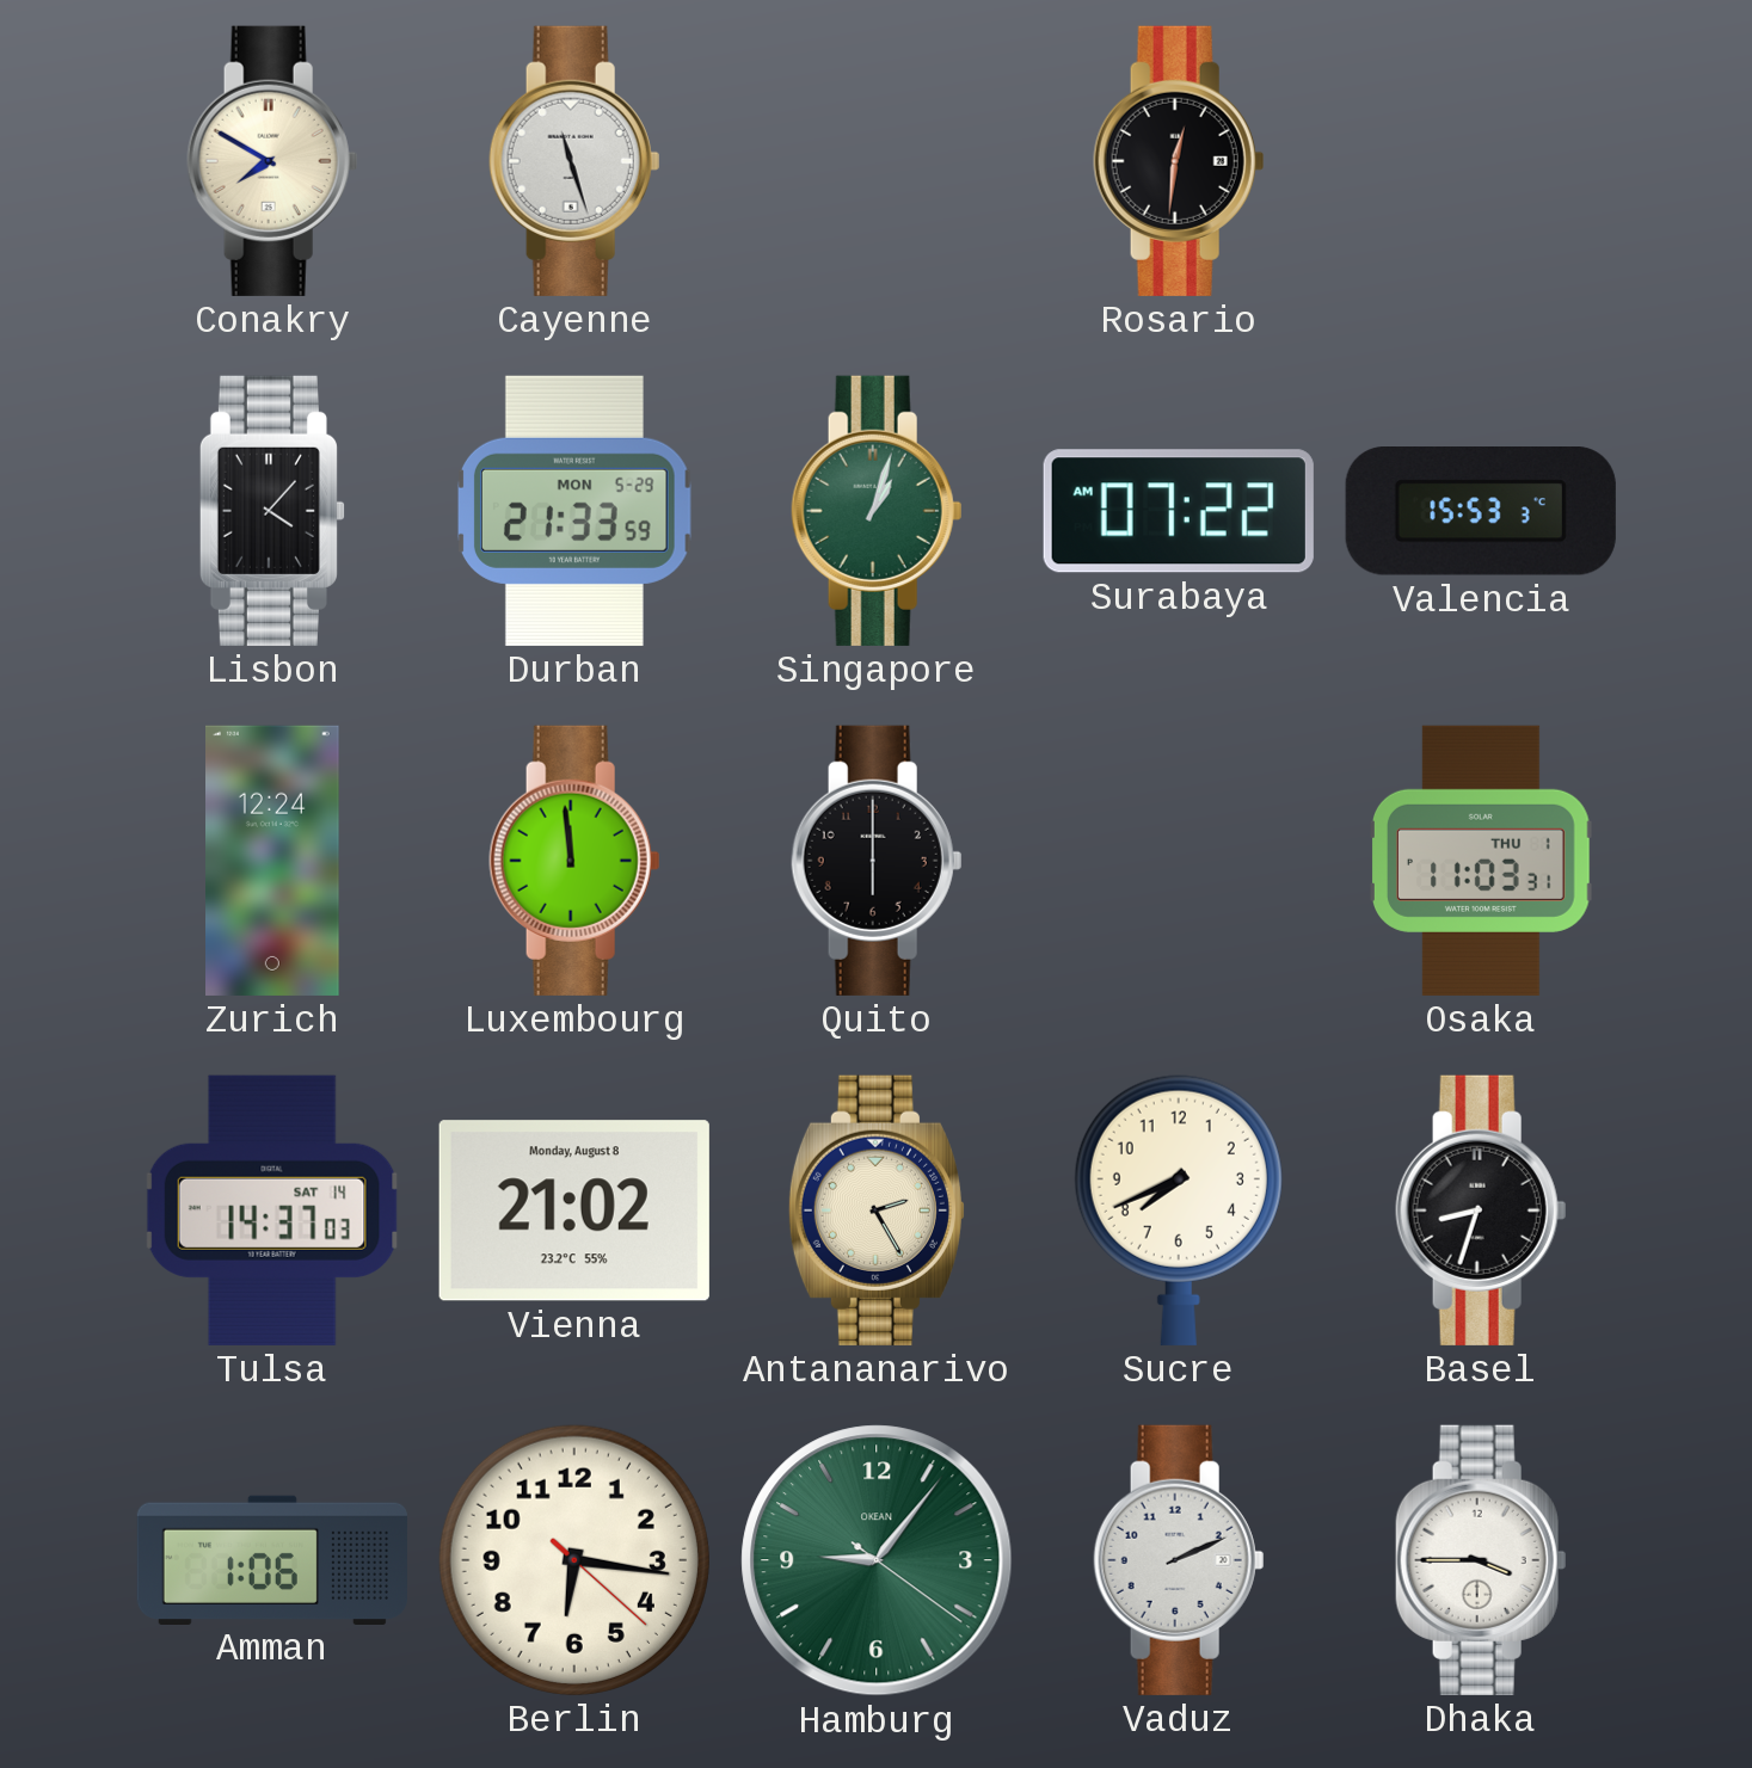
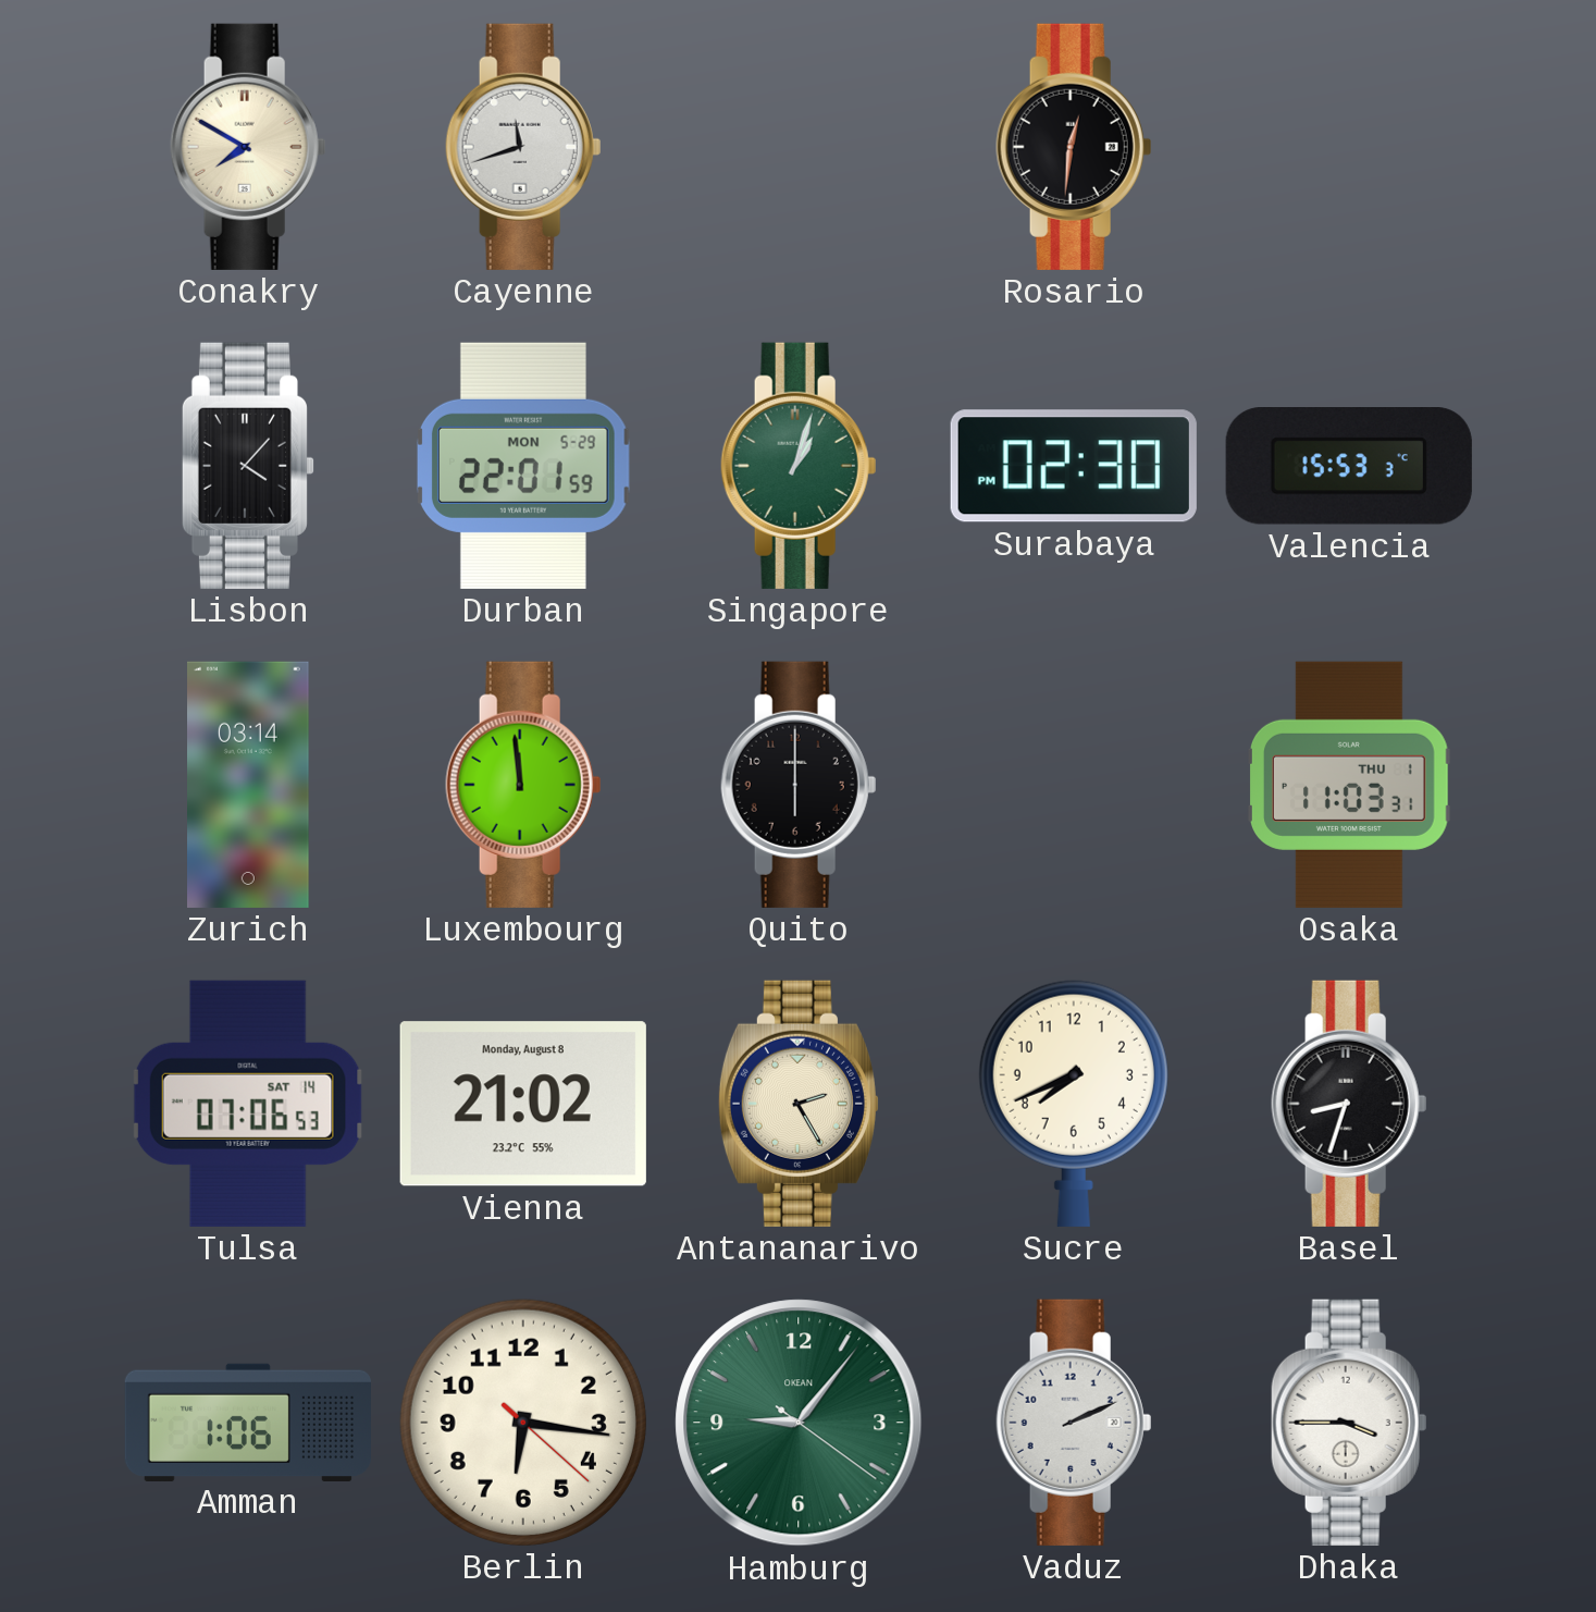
Cayenne: 11:27 -> 11:42
Durban: 21:33 -> 22:01
Surabaya: 07:22 -> 02:30
Zurich: 12:24 -> 03:14
Tulsa: 14:37 -> 07:06
